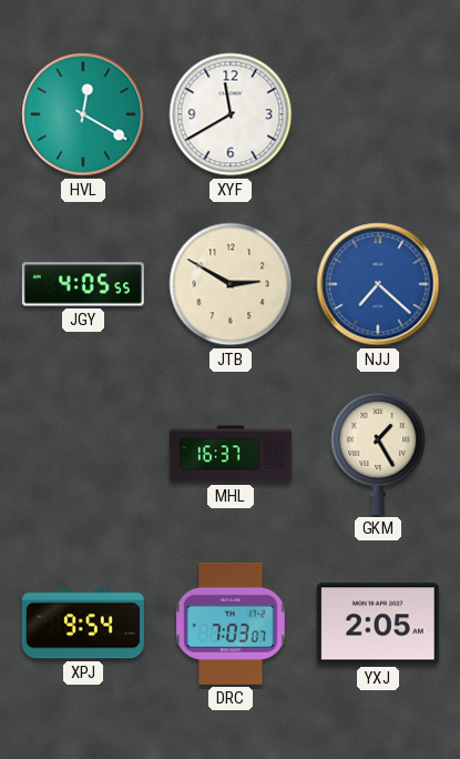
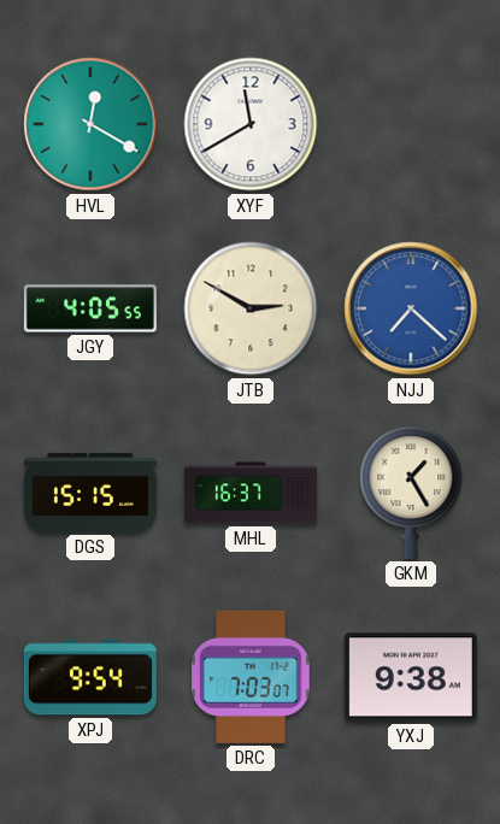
DGS: none -> 15:15
YXJ: 2:05 -> 9:38
